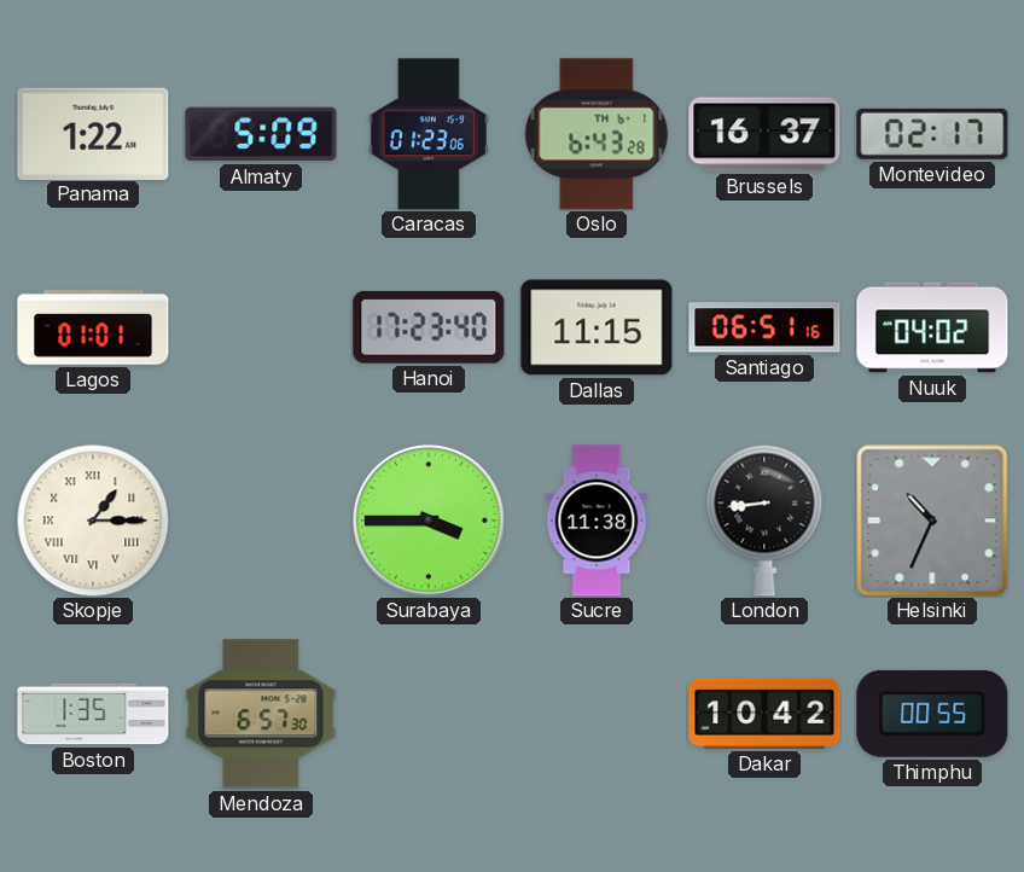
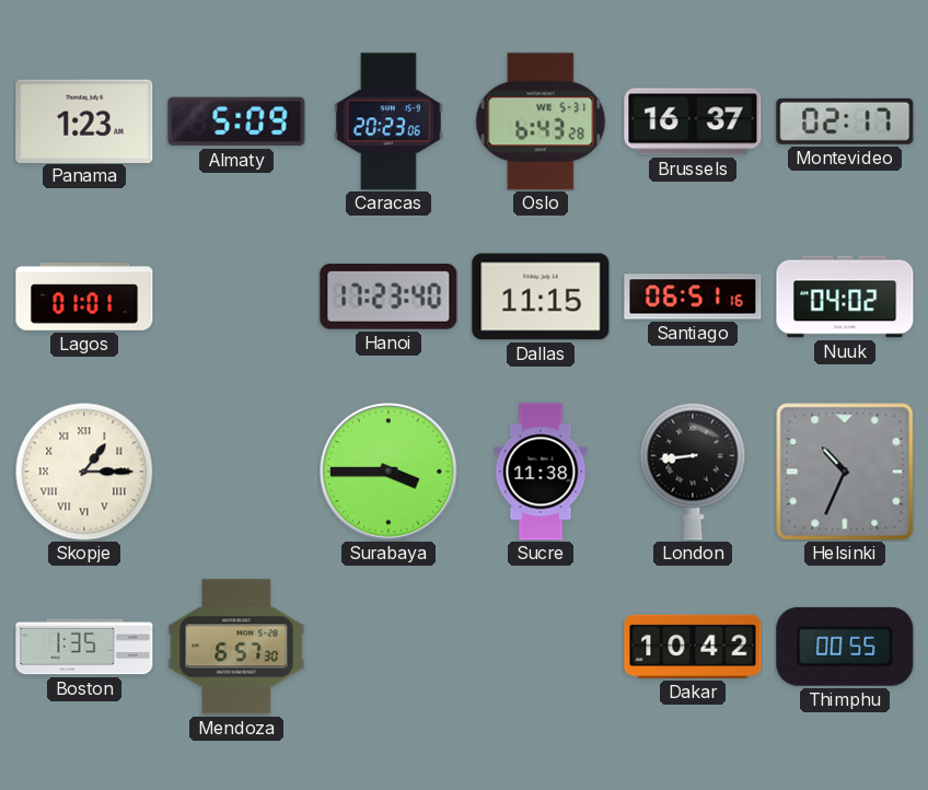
Panama: 1:22 -> 1:23
Caracas: 01:23 -> 20:23
Oslo date: TH 6-1 -> WE 5-31
